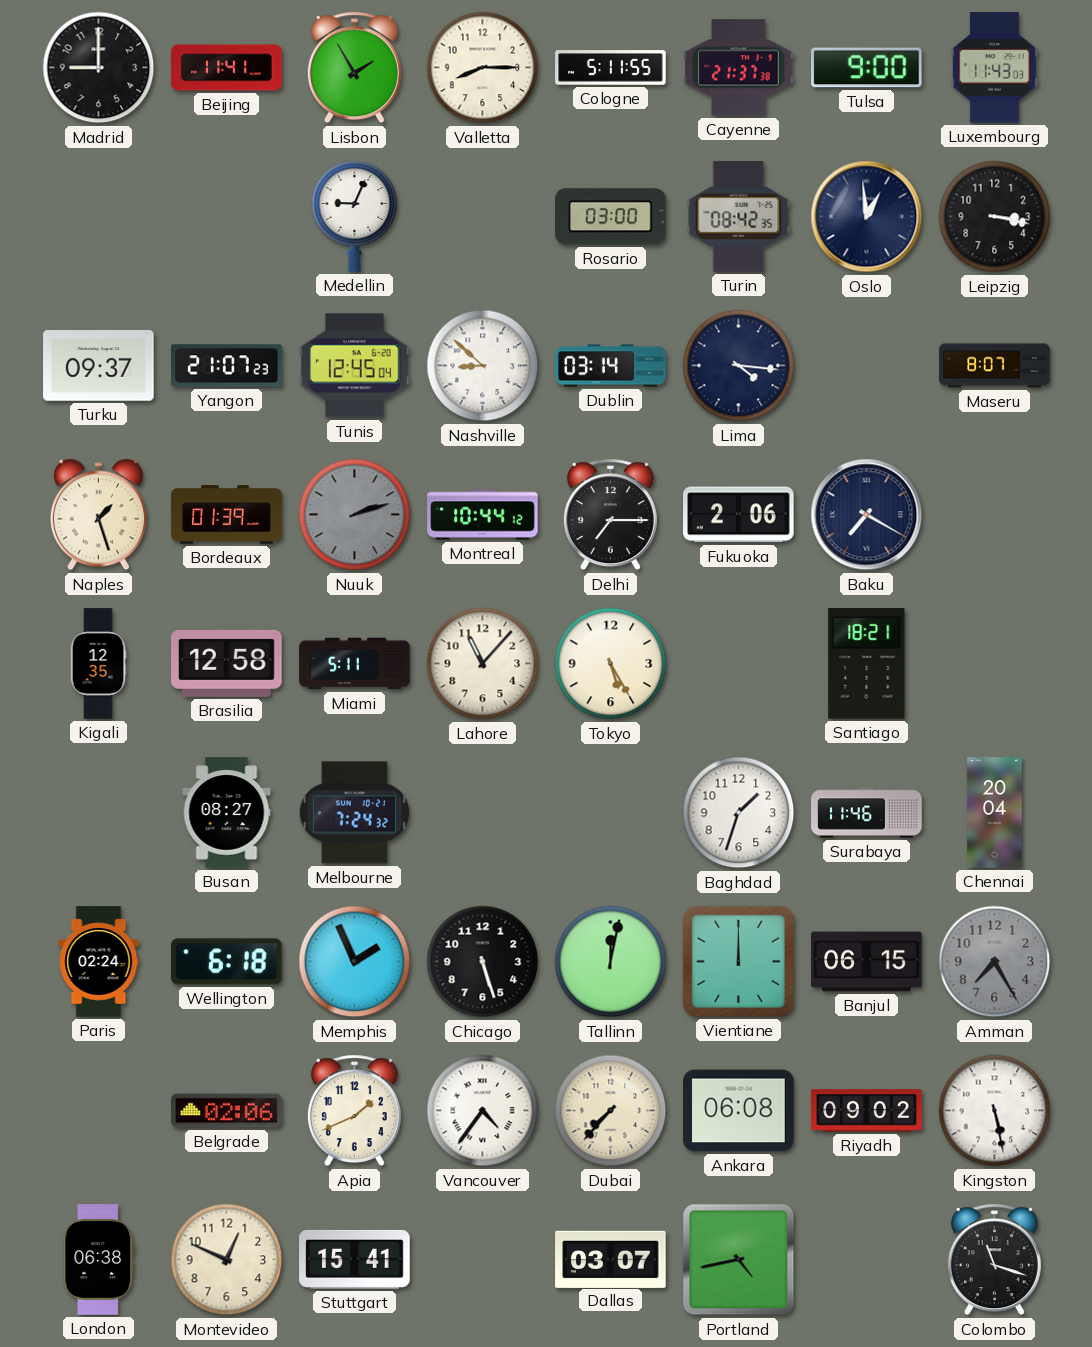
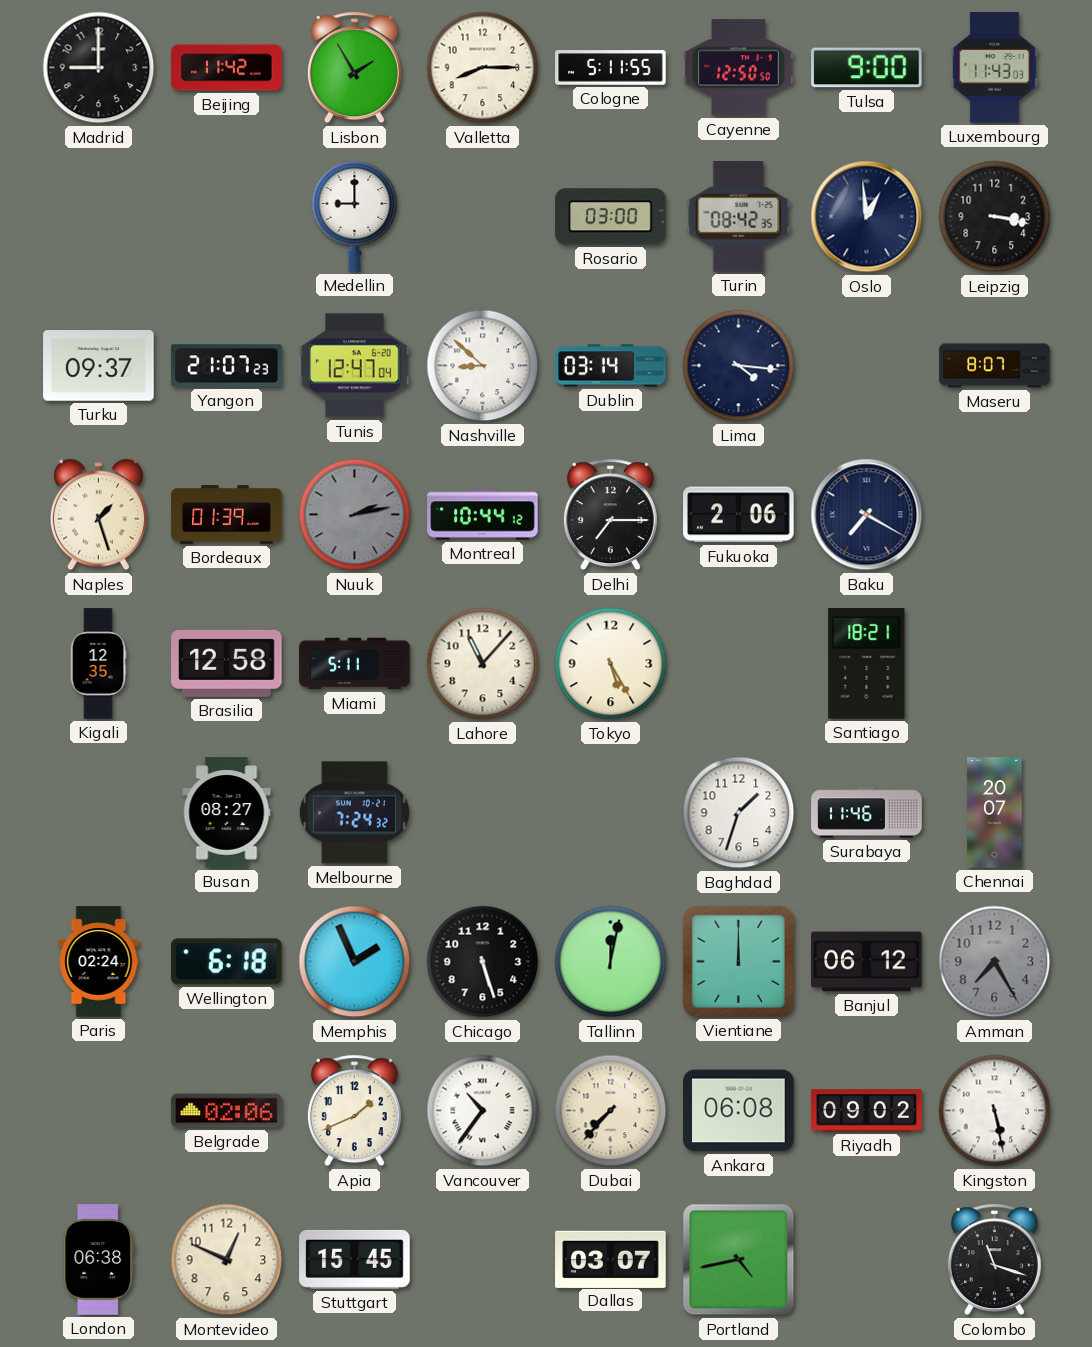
Beijing: 11:41 -> 11:42
Cayenne: 21:37 -> 12:50
Medellin: 9:04 -> 9:00
Tunis: 12:45 -> 12:47
Nuuk: 2:12 -> 2:13
Chennai: 20:04 -> 20:07
Banjul: 06:15 -> 06:12
Vancouver: 4:36 -> 10:36
Stuttgart: 15:41 -> 15:45
